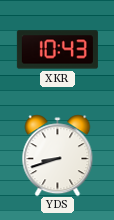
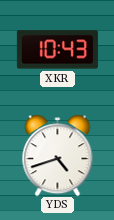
YDS: 8:42 -> 4:42
